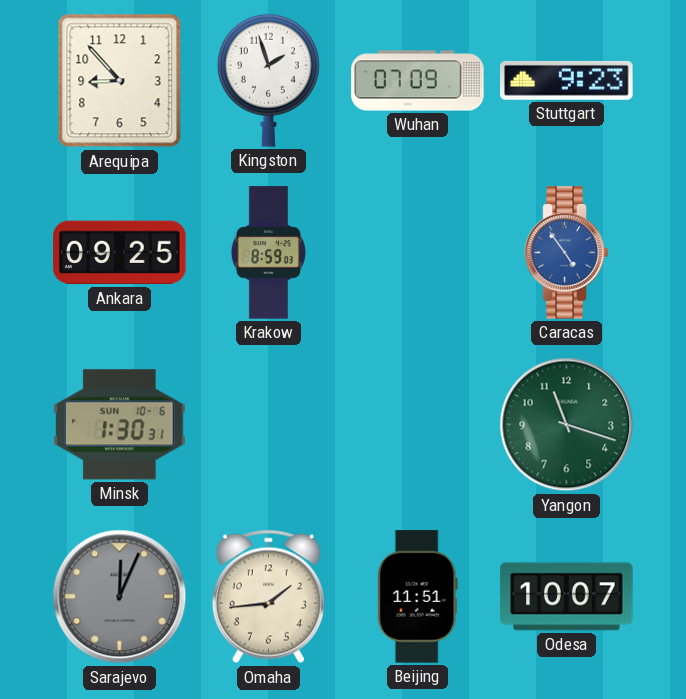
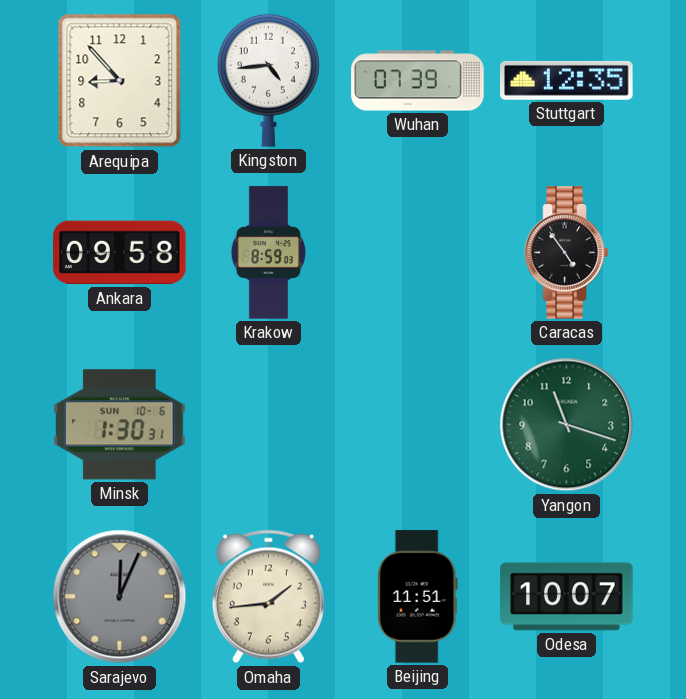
Kingston: 1:57 -> 4:44
Wuhan: 07:09 -> 07:39
Stuttgart: 9:23 -> 12:35
Ankara: 09:25 -> 09:58
Caracas dial: blue -> black
